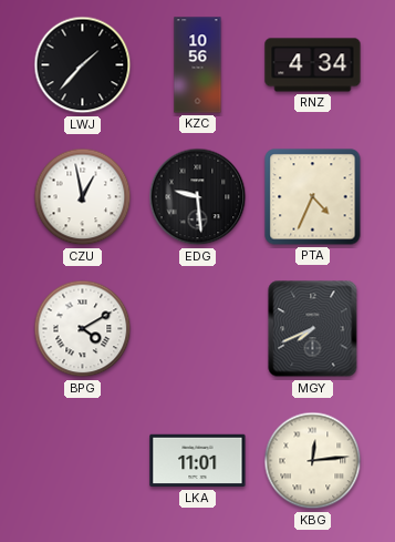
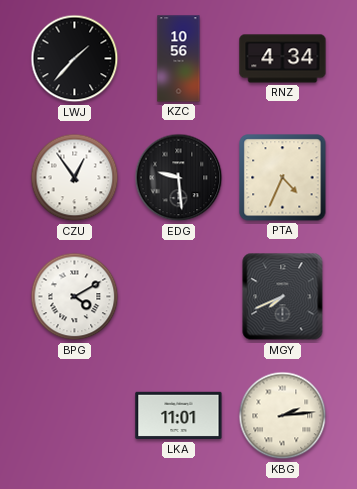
CZU: 12:58 -> 12:54
KBG: 12:14 -> 2:14
